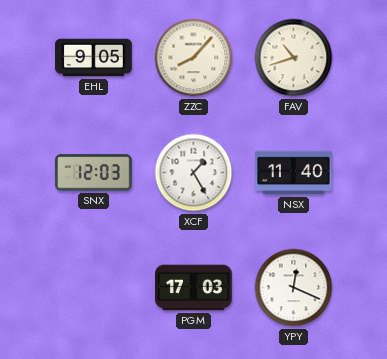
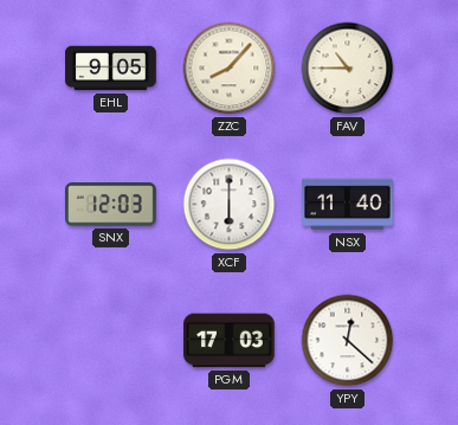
FAV: 10:42 -> 10:45
XCF: 1:25 -> 6:00
YPY: 12:19 -> 12:22
